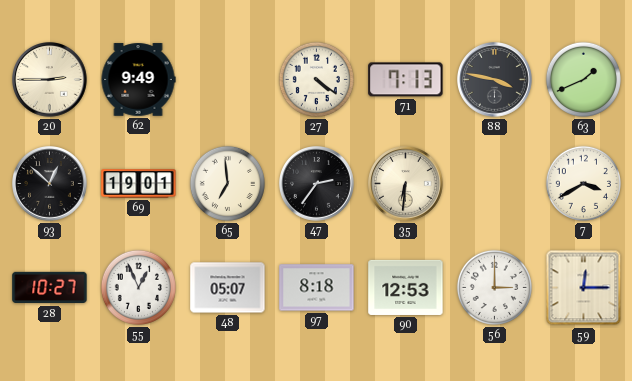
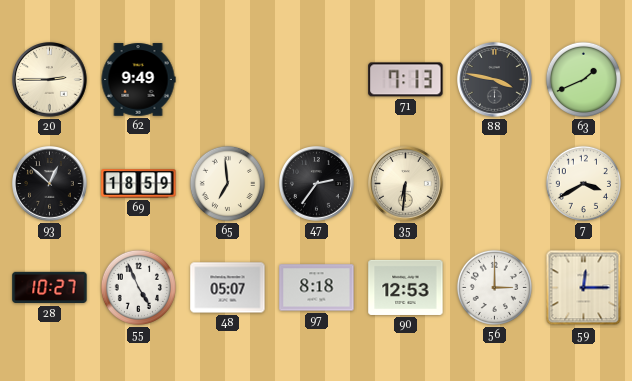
27: 4:21 -> none
69: 19:01 -> 18:59
55: 12:56 -> 4:56
